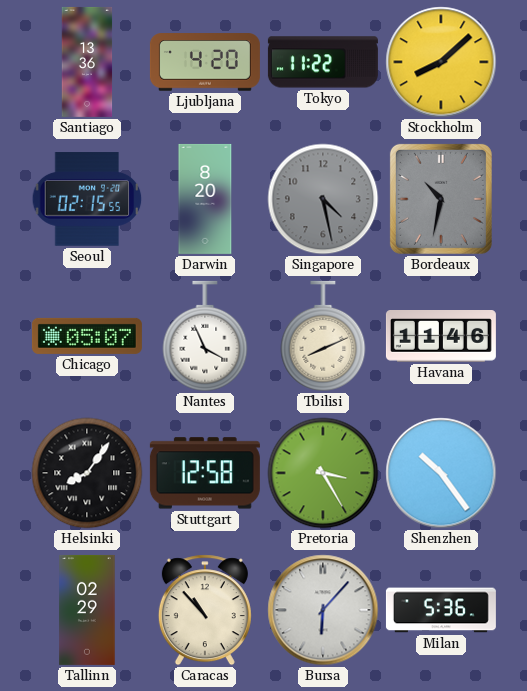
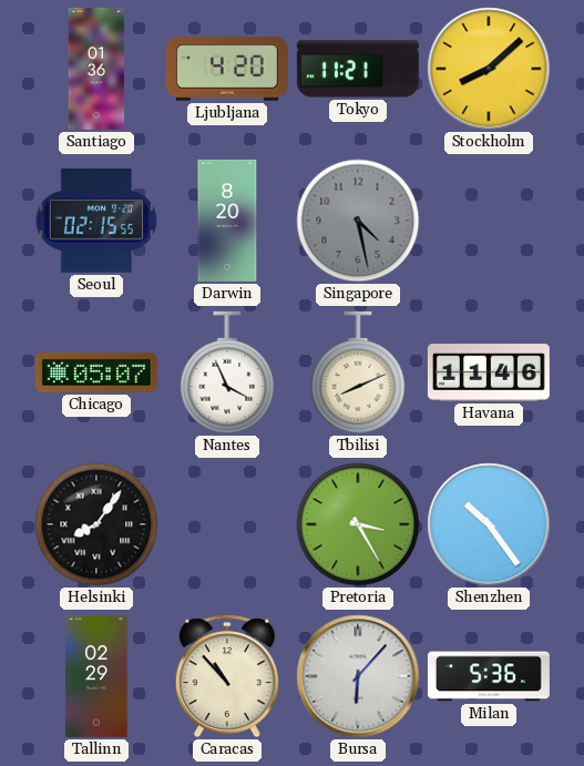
Santiago: 13:36 -> 01:36
Tokyo: 11:22 -> 11:21
Bordeaux: 10:32 -> none
Stuttgart: 12:58 -> none
